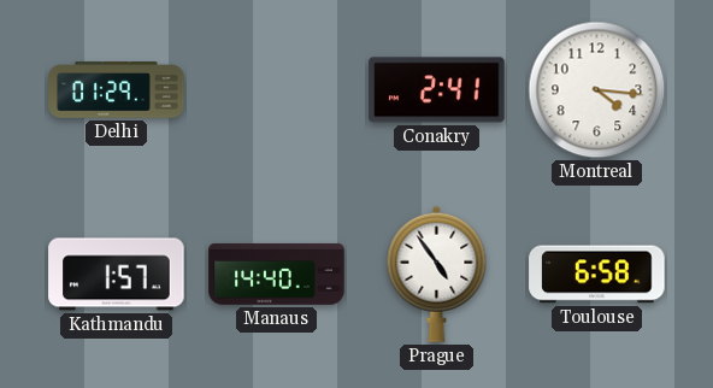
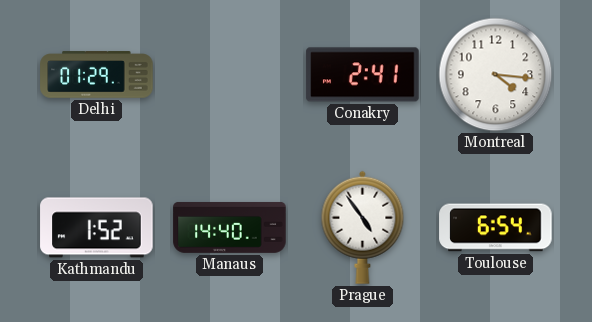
Kathmandu: 1:57 -> 1:52
Toulouse: 6:58 -> 6:54
